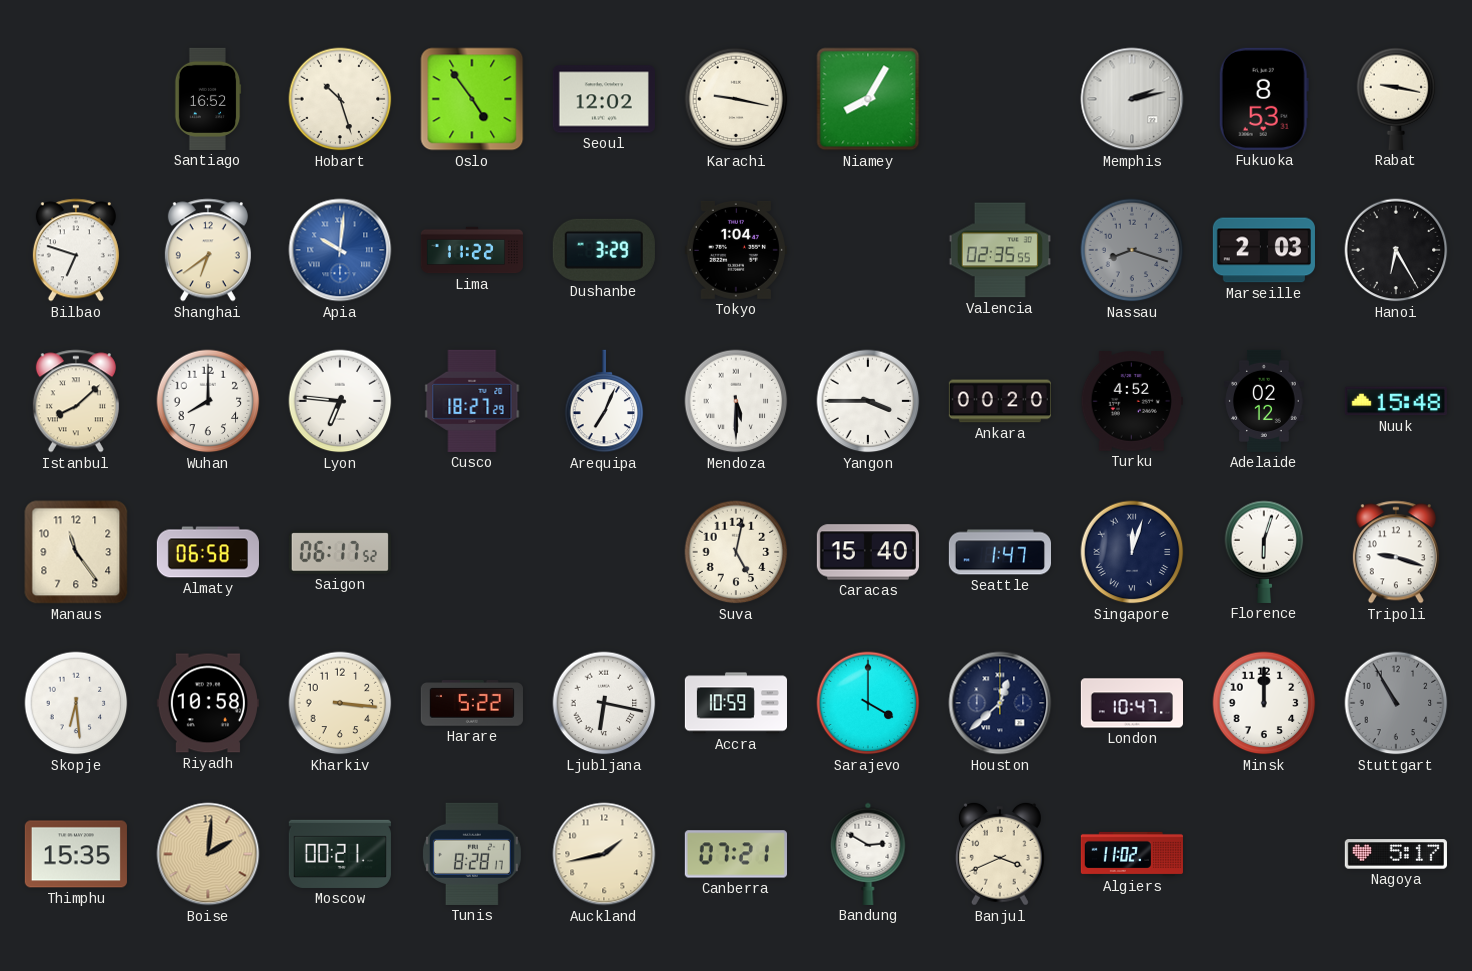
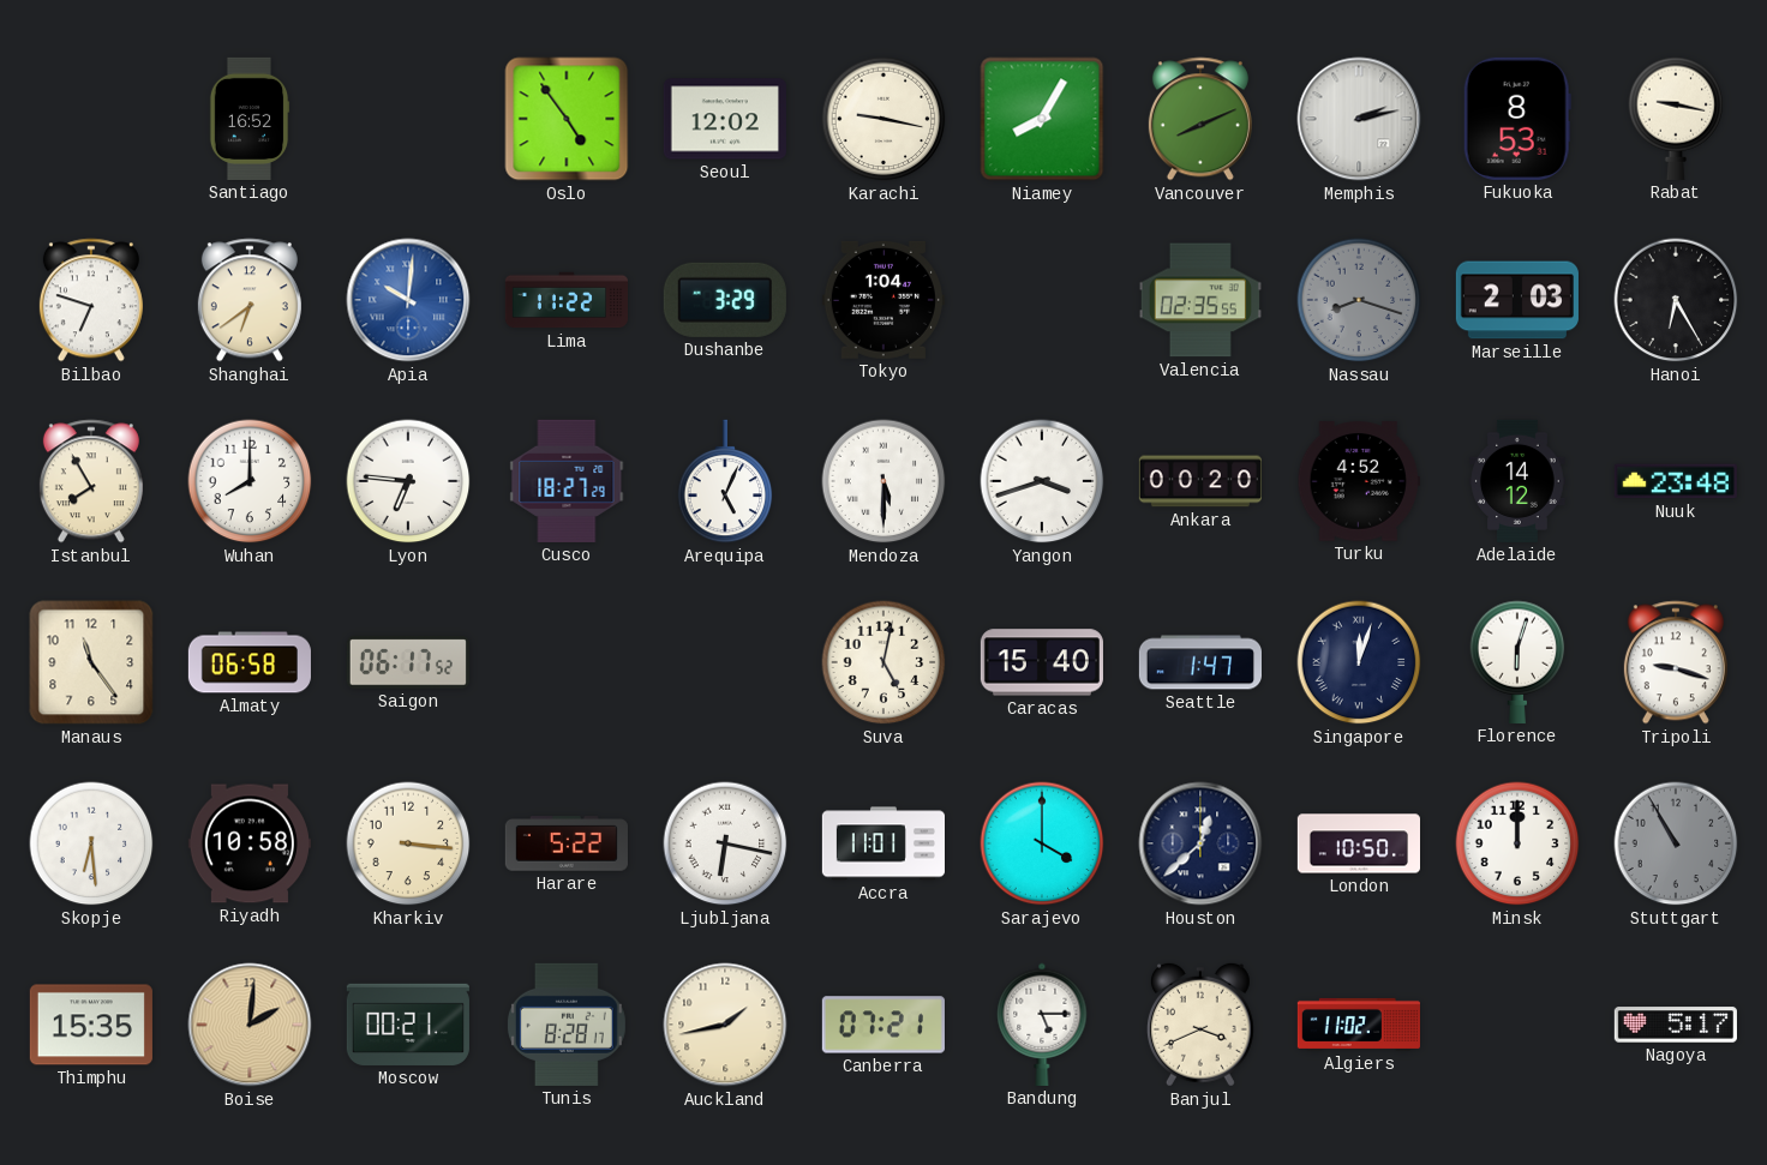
Hobart: 10:27 -> none
Vancouver: none -> 8:11
Istanbul: 8:08 -> 7:55
Arequipa: 7:04 -> 5:04
Yangon: 3:45 -> 3:42
Adelaide: 02:12 -> 14:12
Nuuk: 15:48 -> 23:48
Accra: 10:59 -> 11:01
London: 10:47 -> 10:50
Bandung: 2:50 -> 5:15
